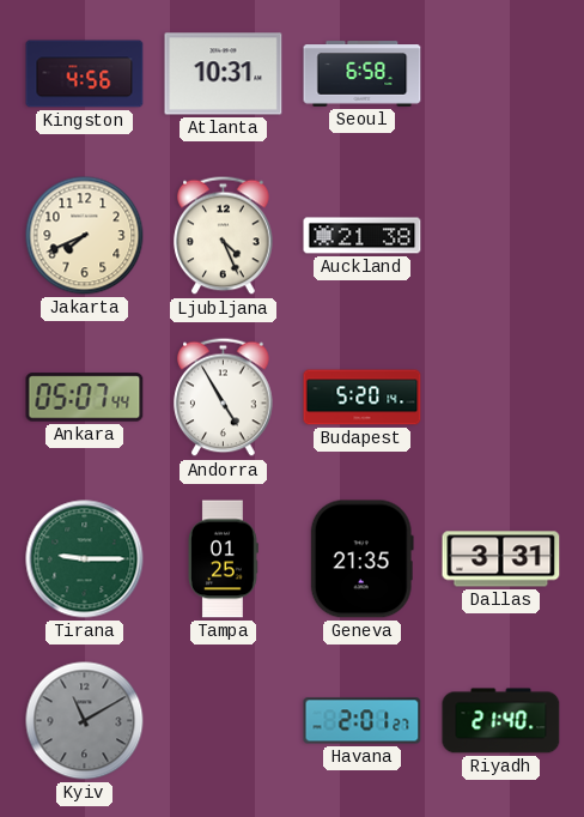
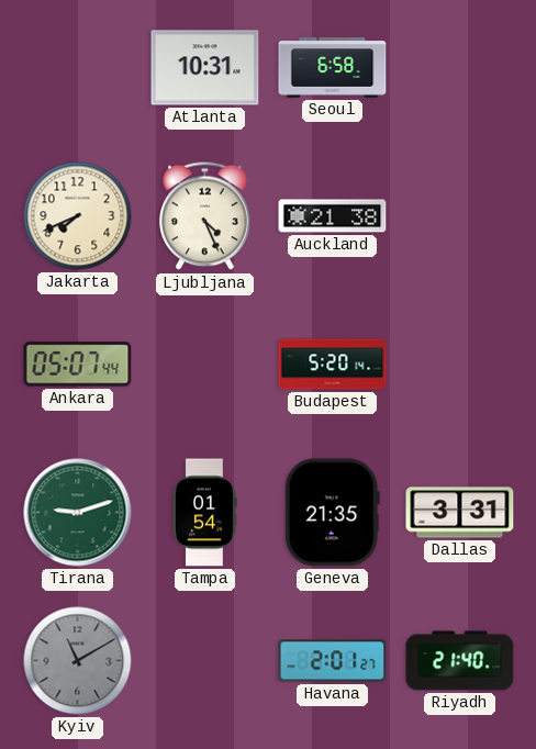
Kingston: 4:56 -> none
Andorra: 4:55 -> none
Tirana: 9:15 -> 9:12
Tampa: 01:25 -> 01:54
